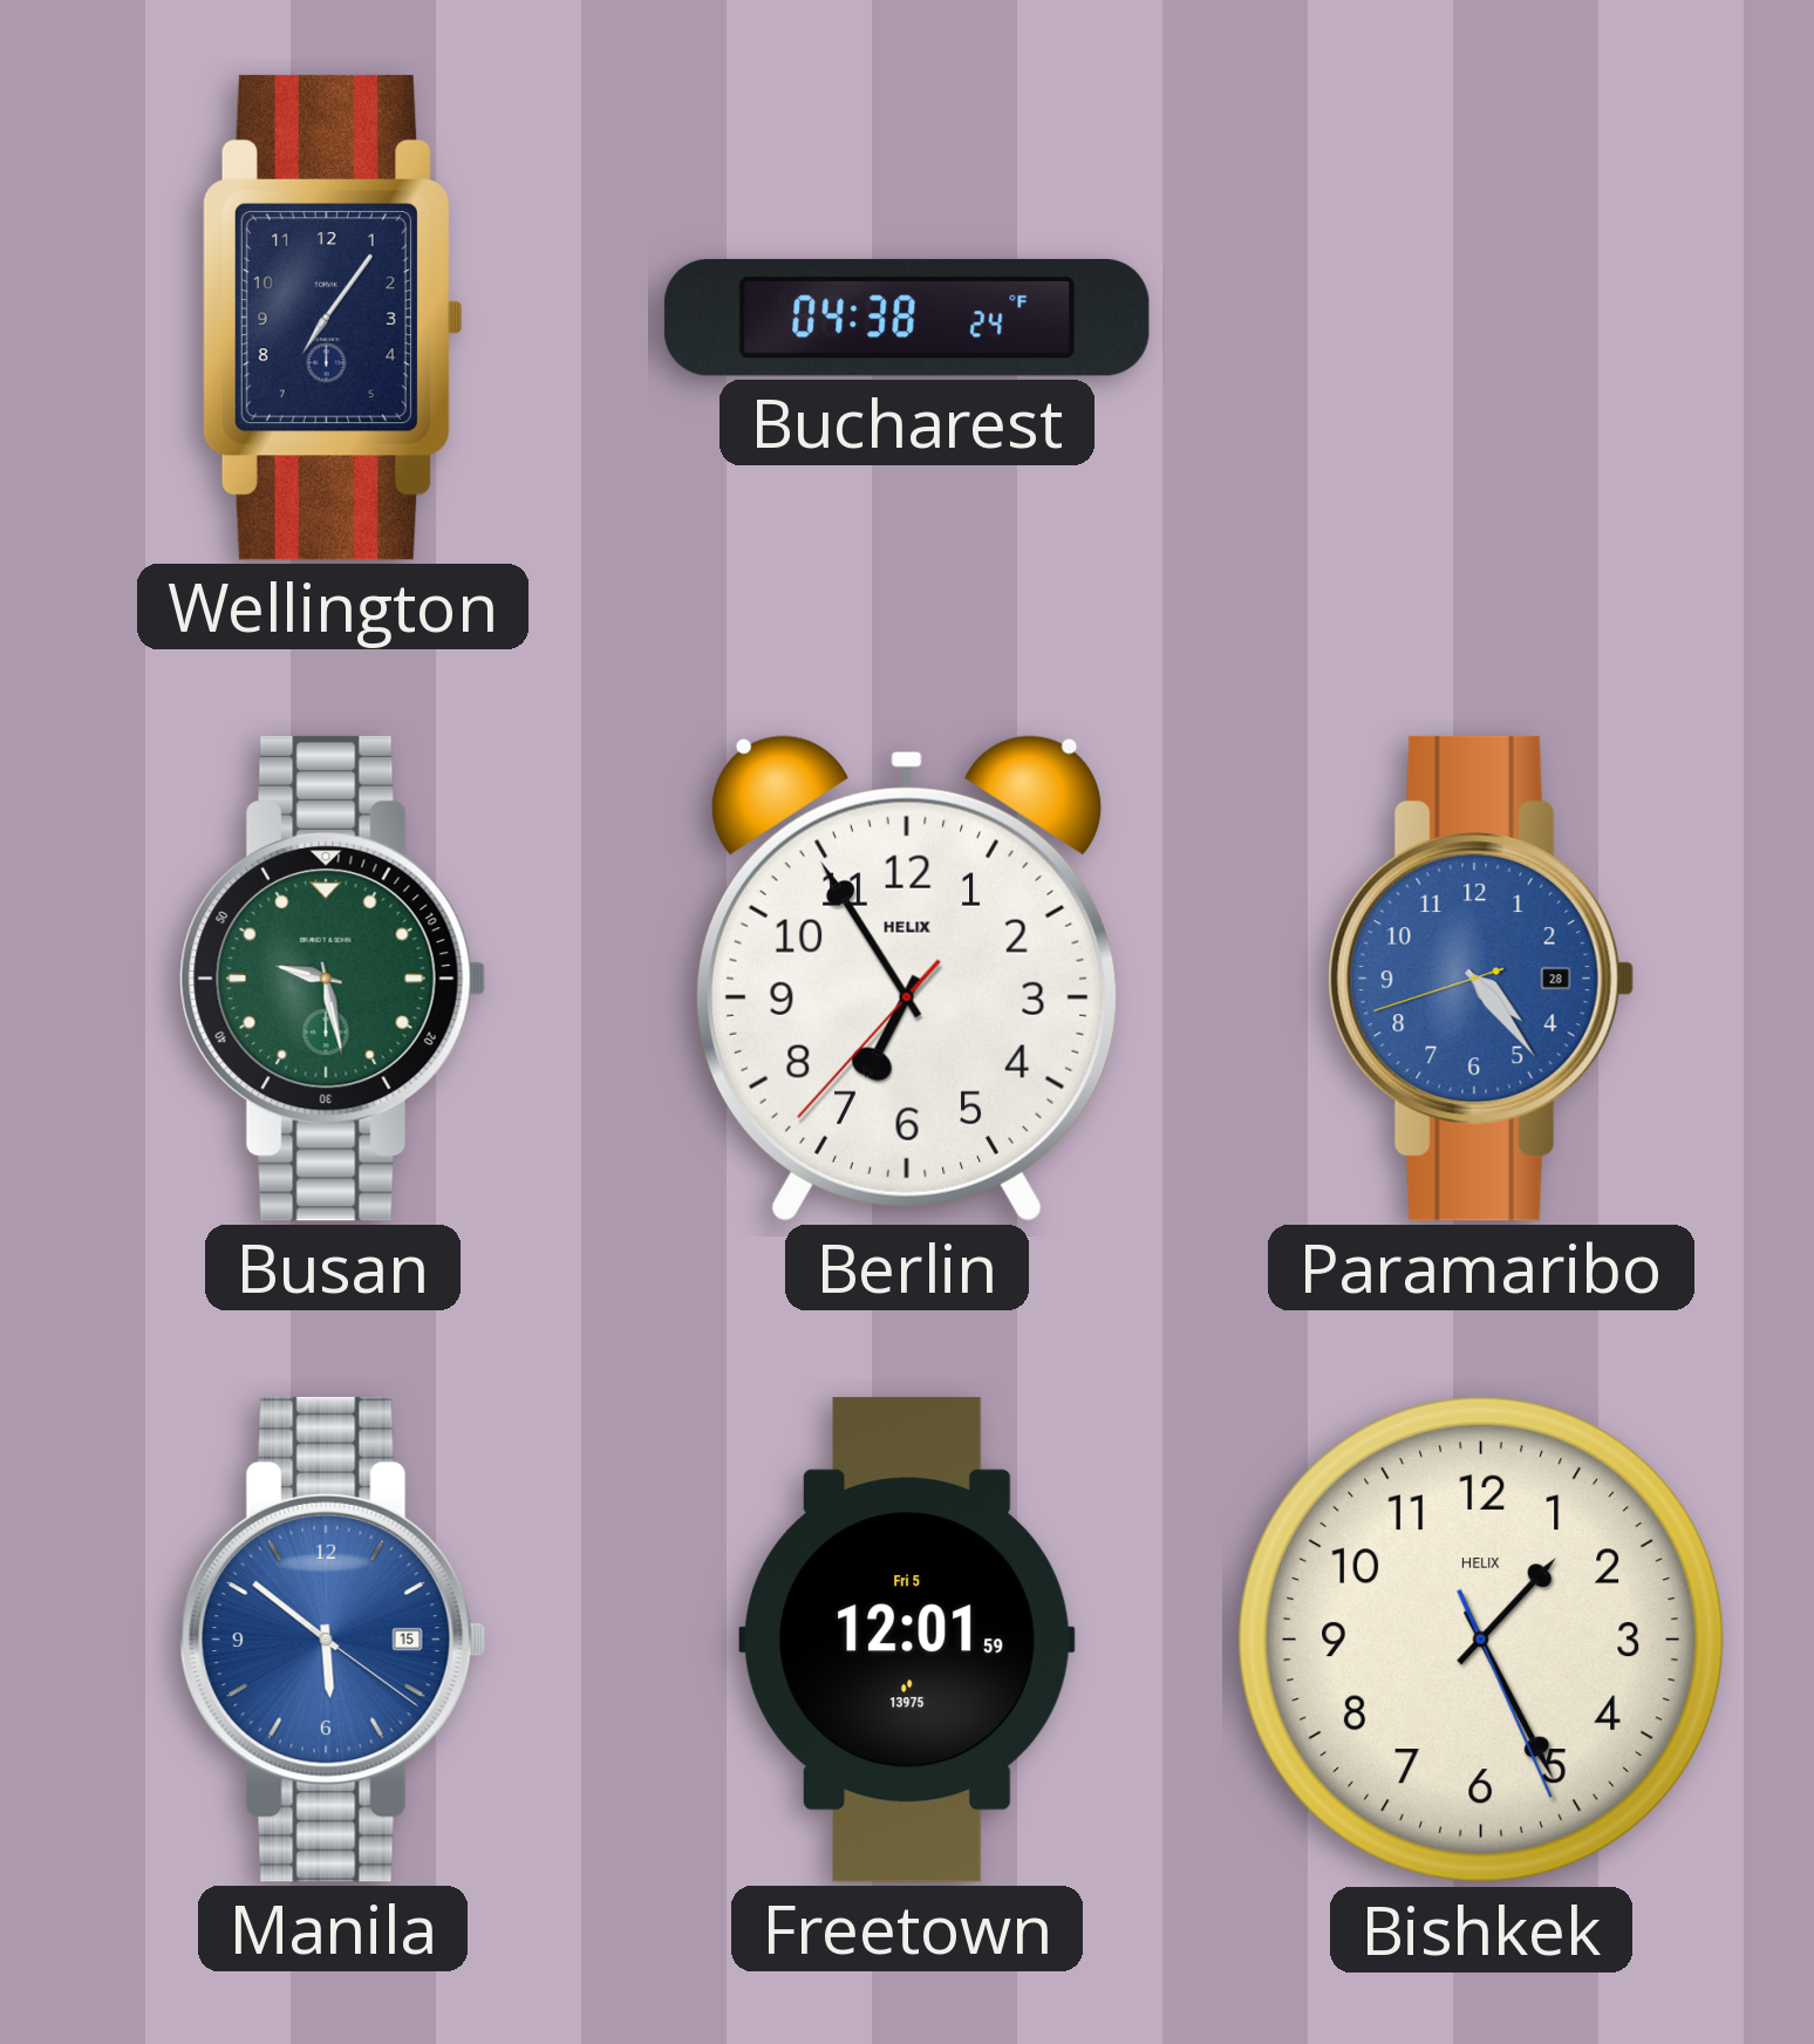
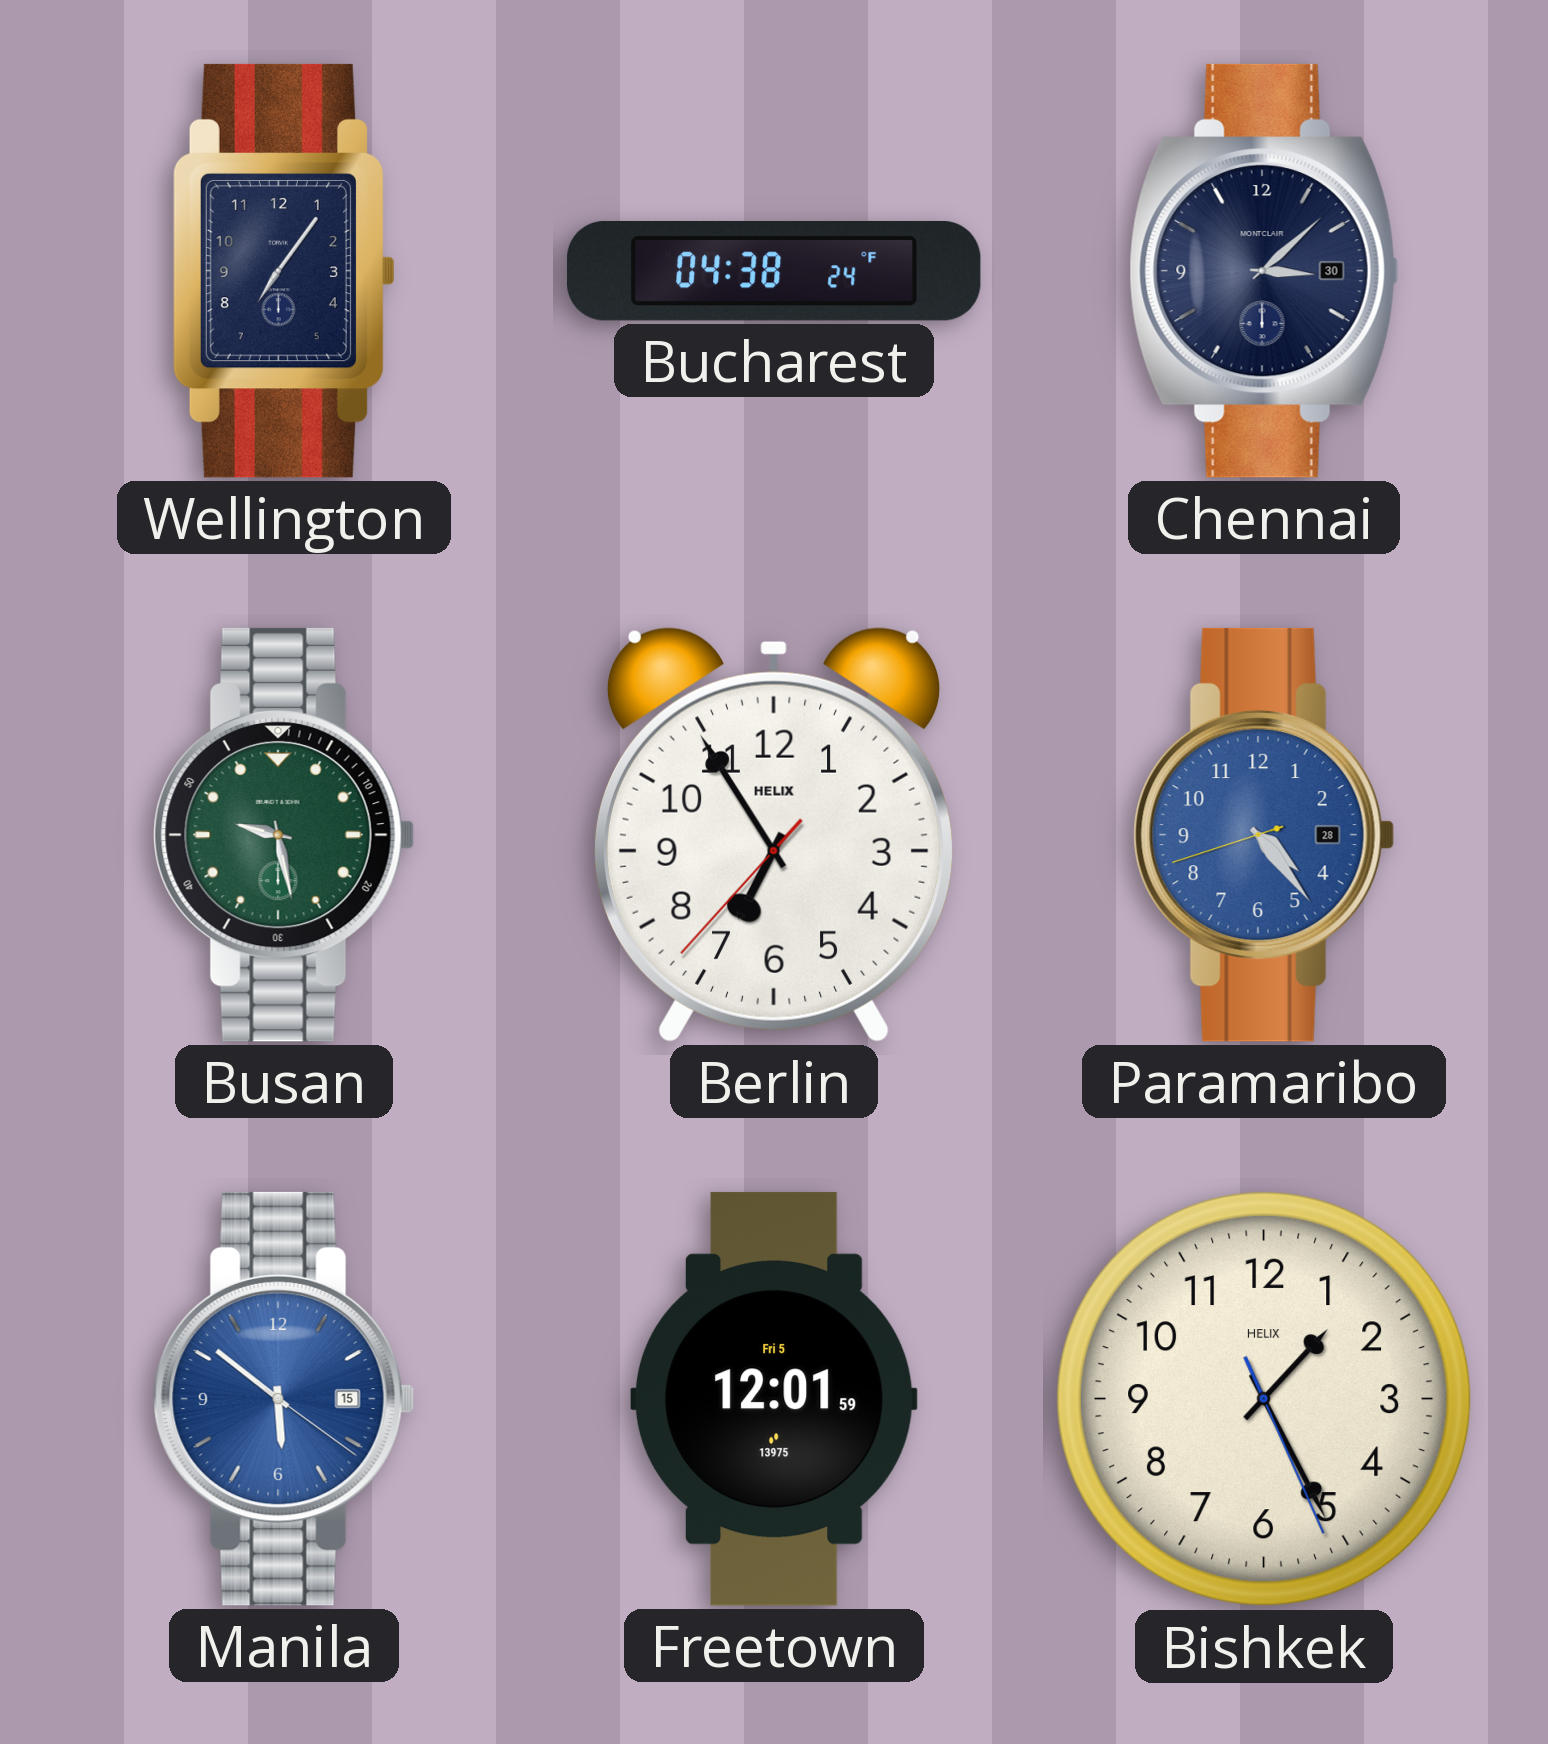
Chennai: none -> 3:08
